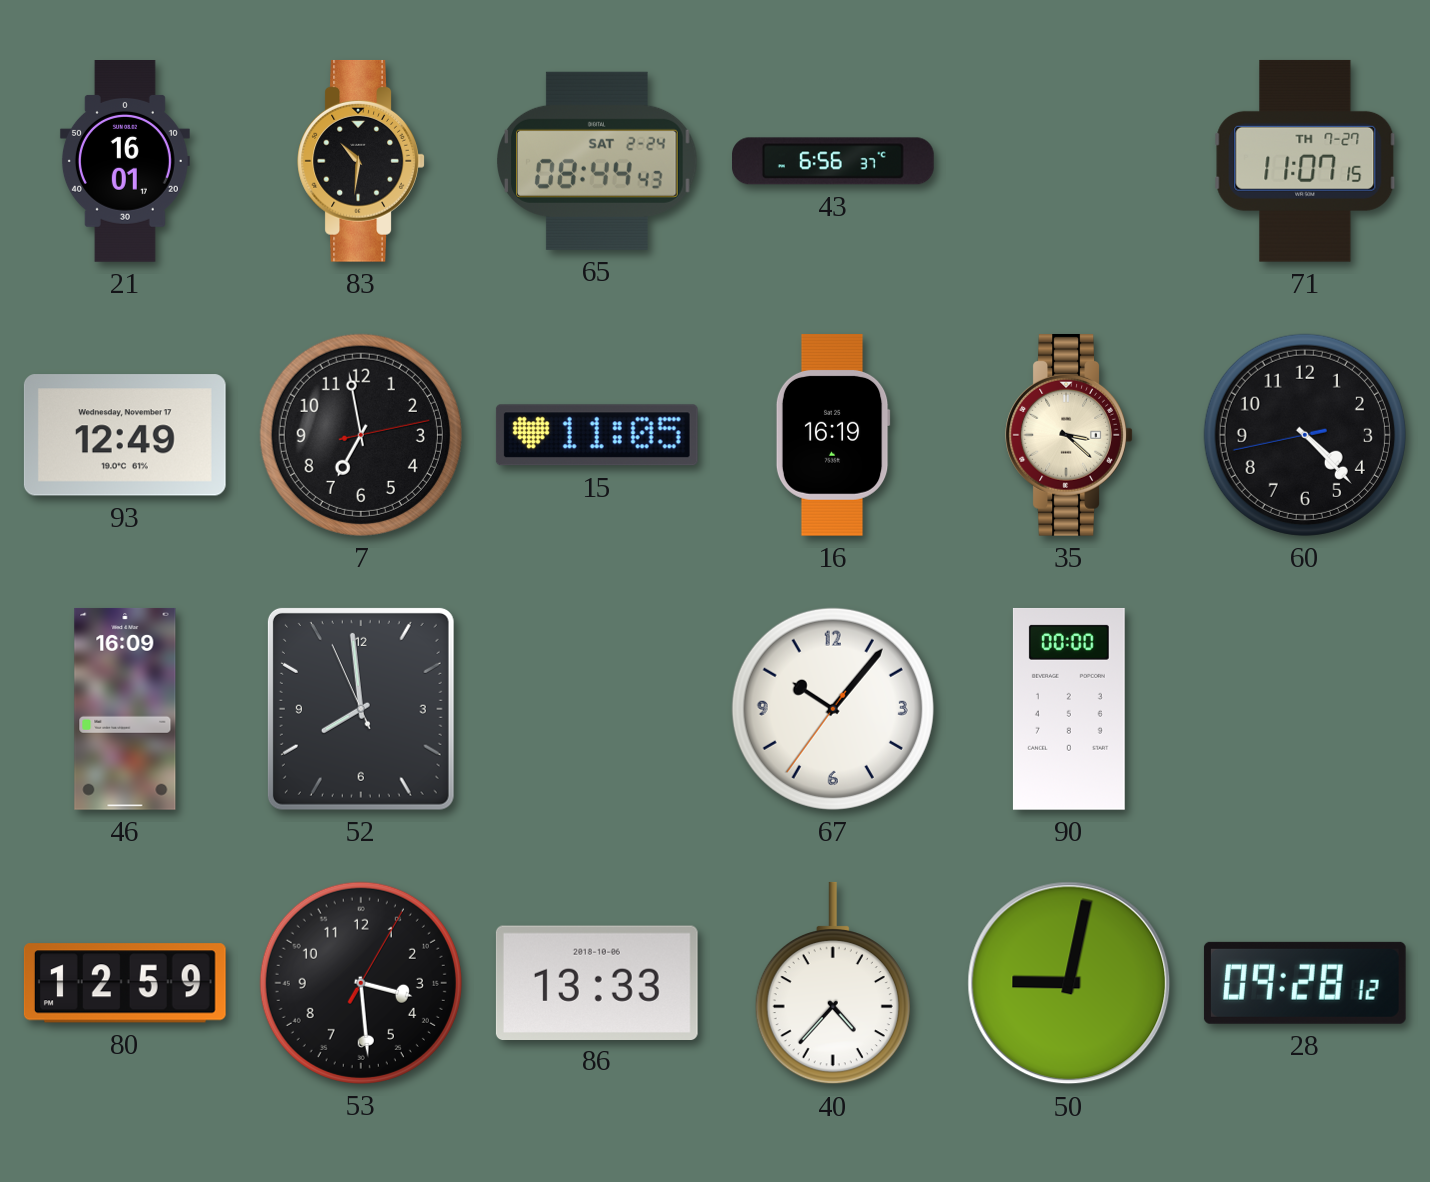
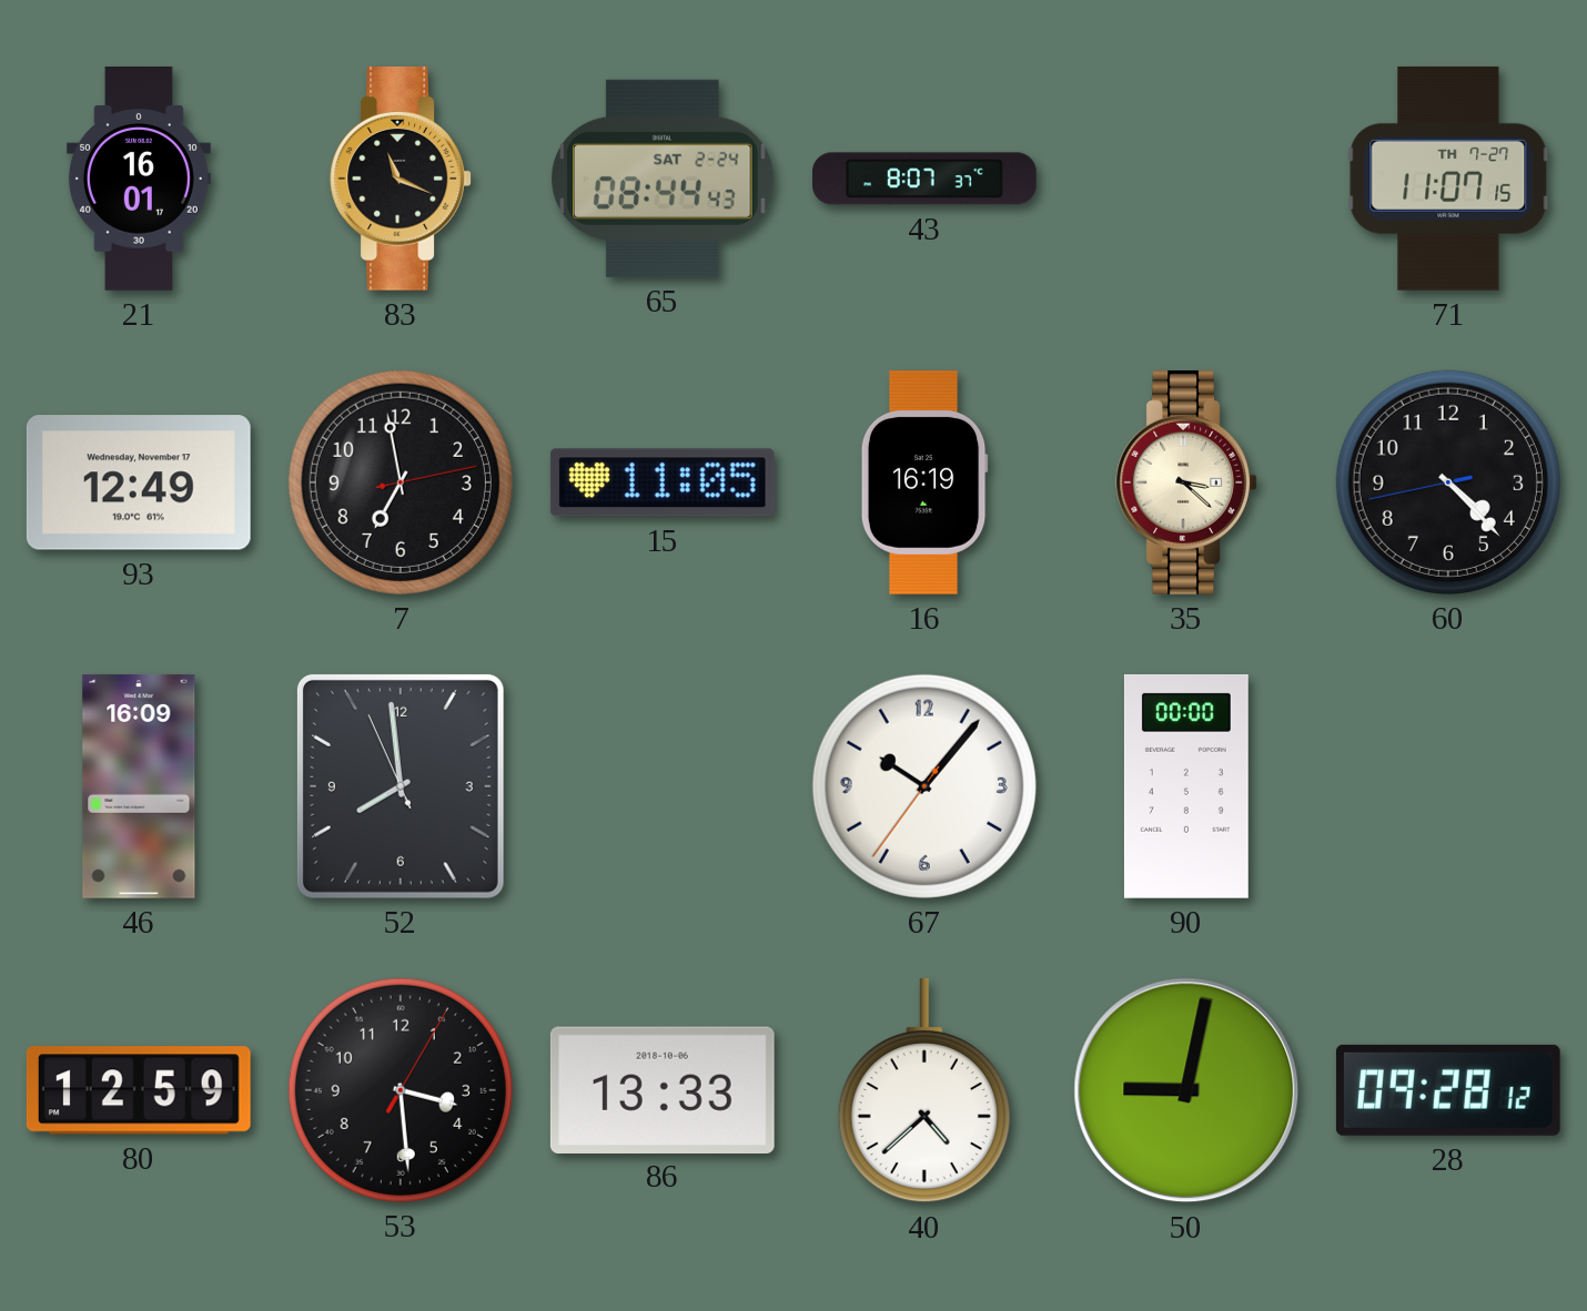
83: 10:31 -> 11:19
43: 6:56 -> 8:07
40: 4:37 -> 4:38
